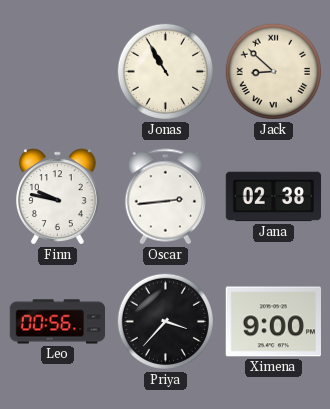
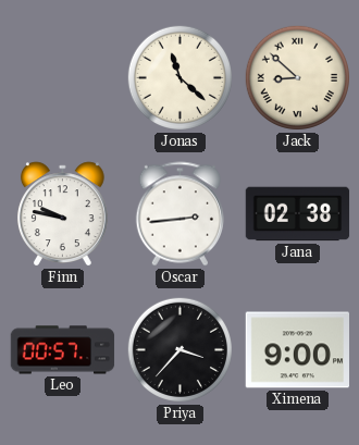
Jonas: 10:55 -> 11:22
Leo: 00:56 -> 00:57
